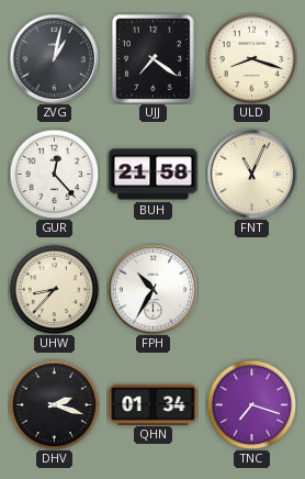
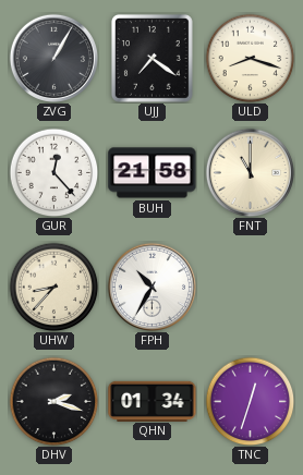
ZVG: 1:02 -> 1:05
FNT: 11:04 -> 11:00
TNC: 7:18 -> 12:33
